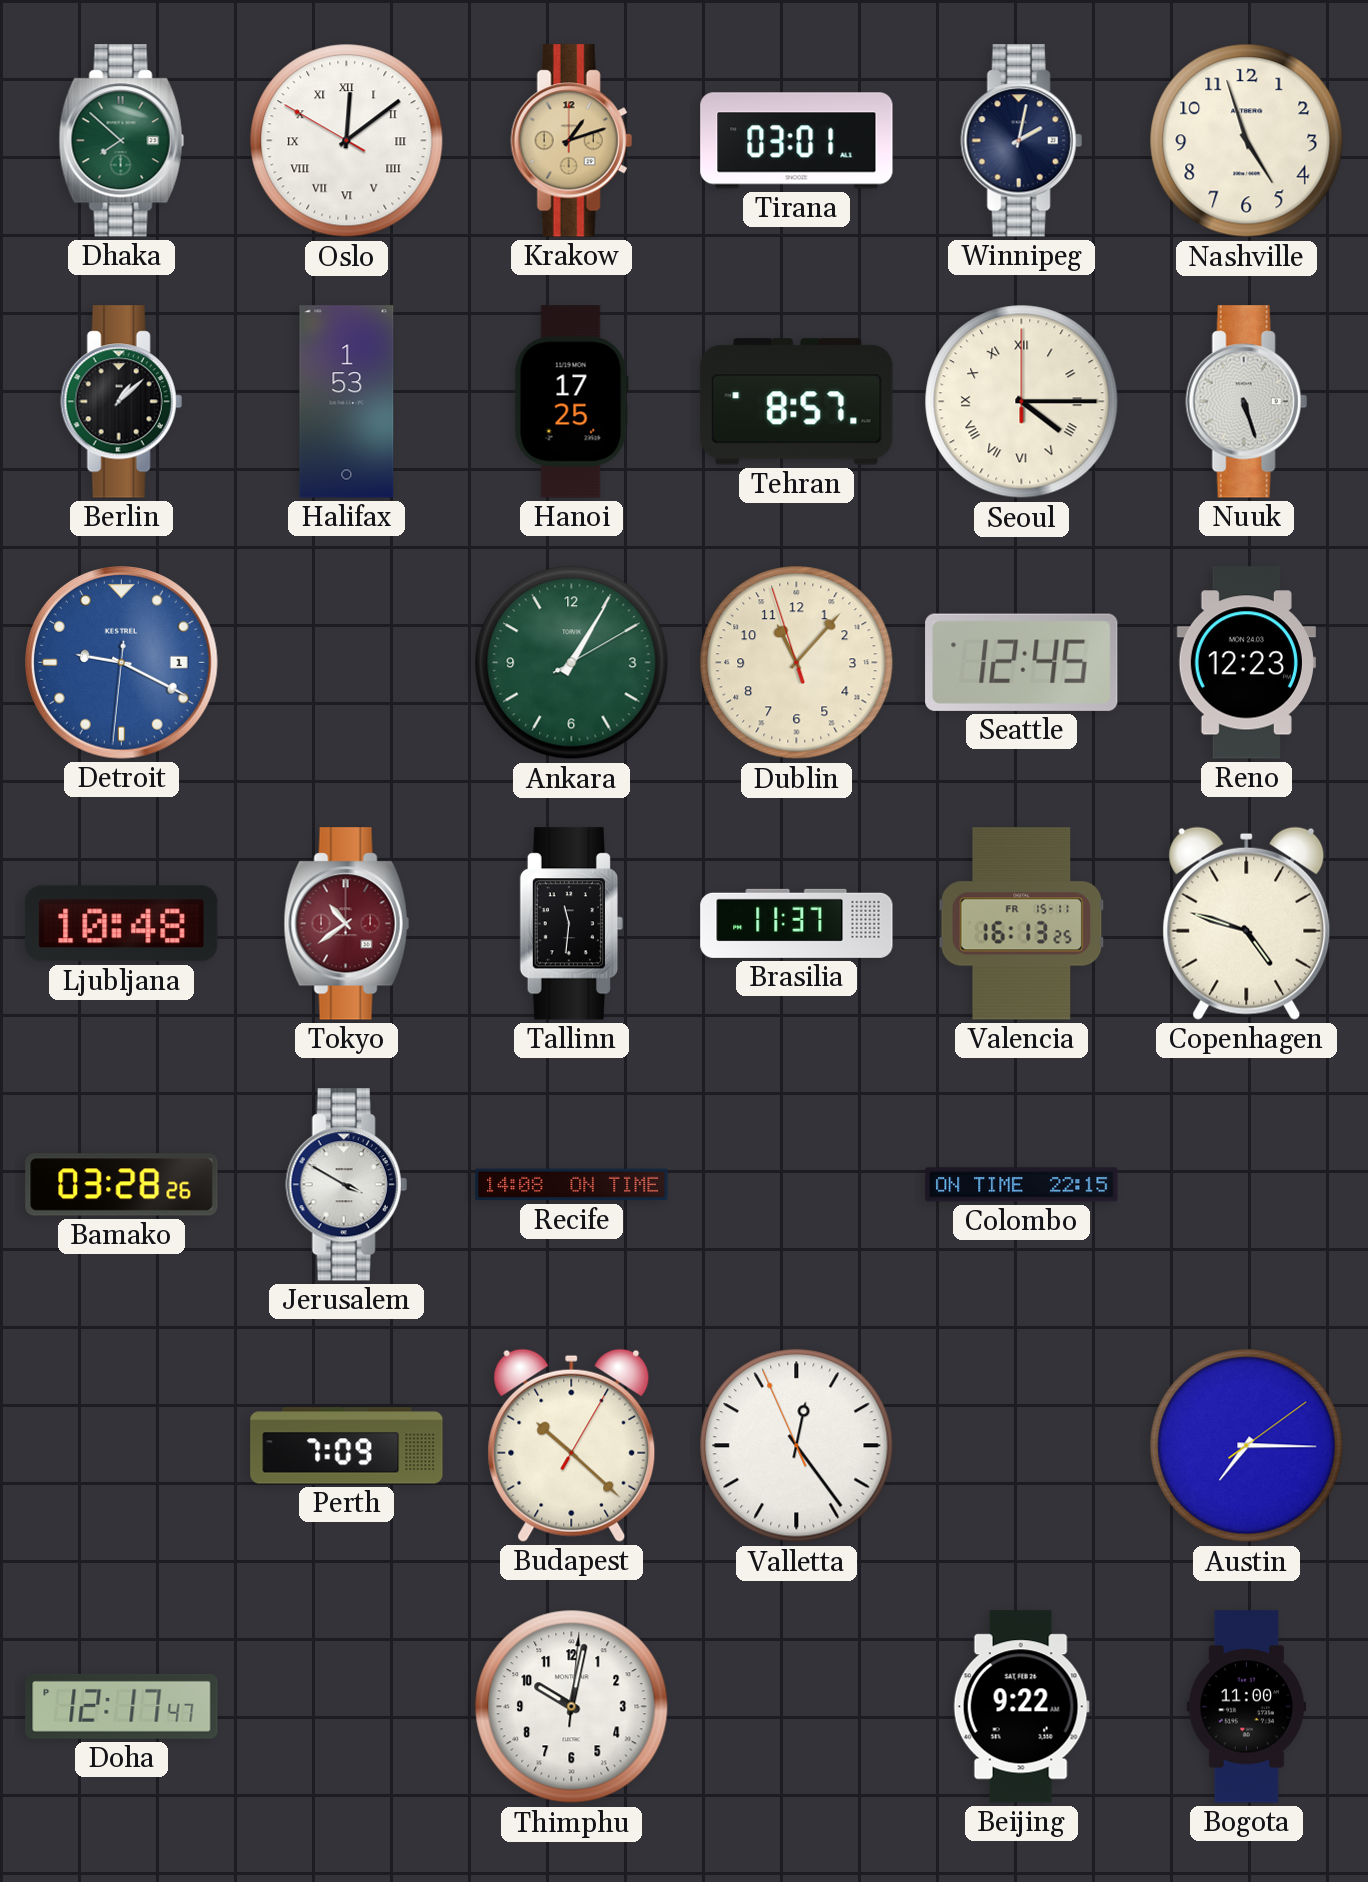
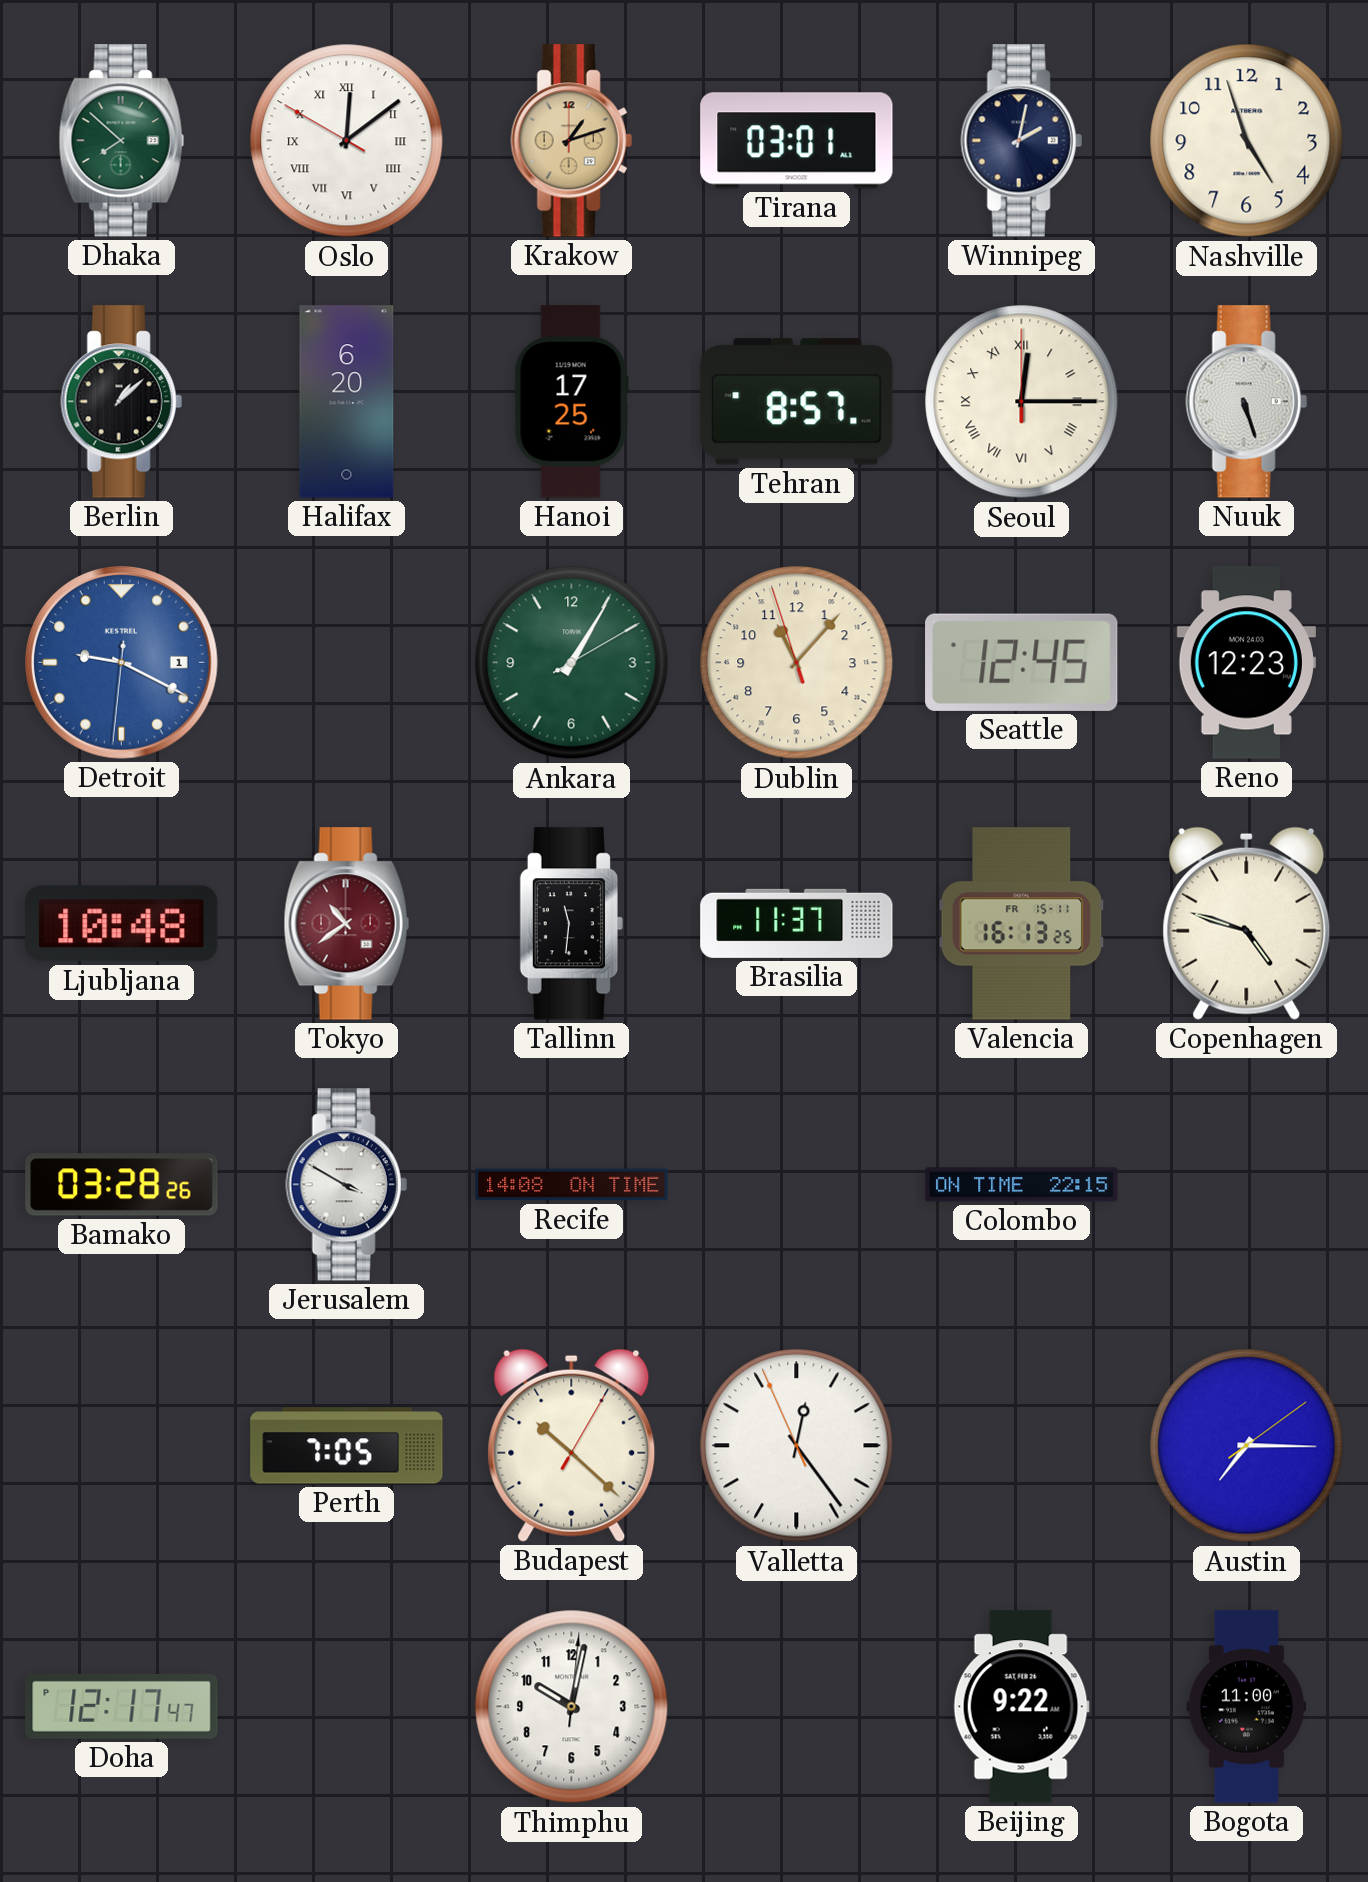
Halifax: 1:53 -> 6:20
Seoul: 4:15 -> 12:15
Perth: 7:09 -> 7:05
